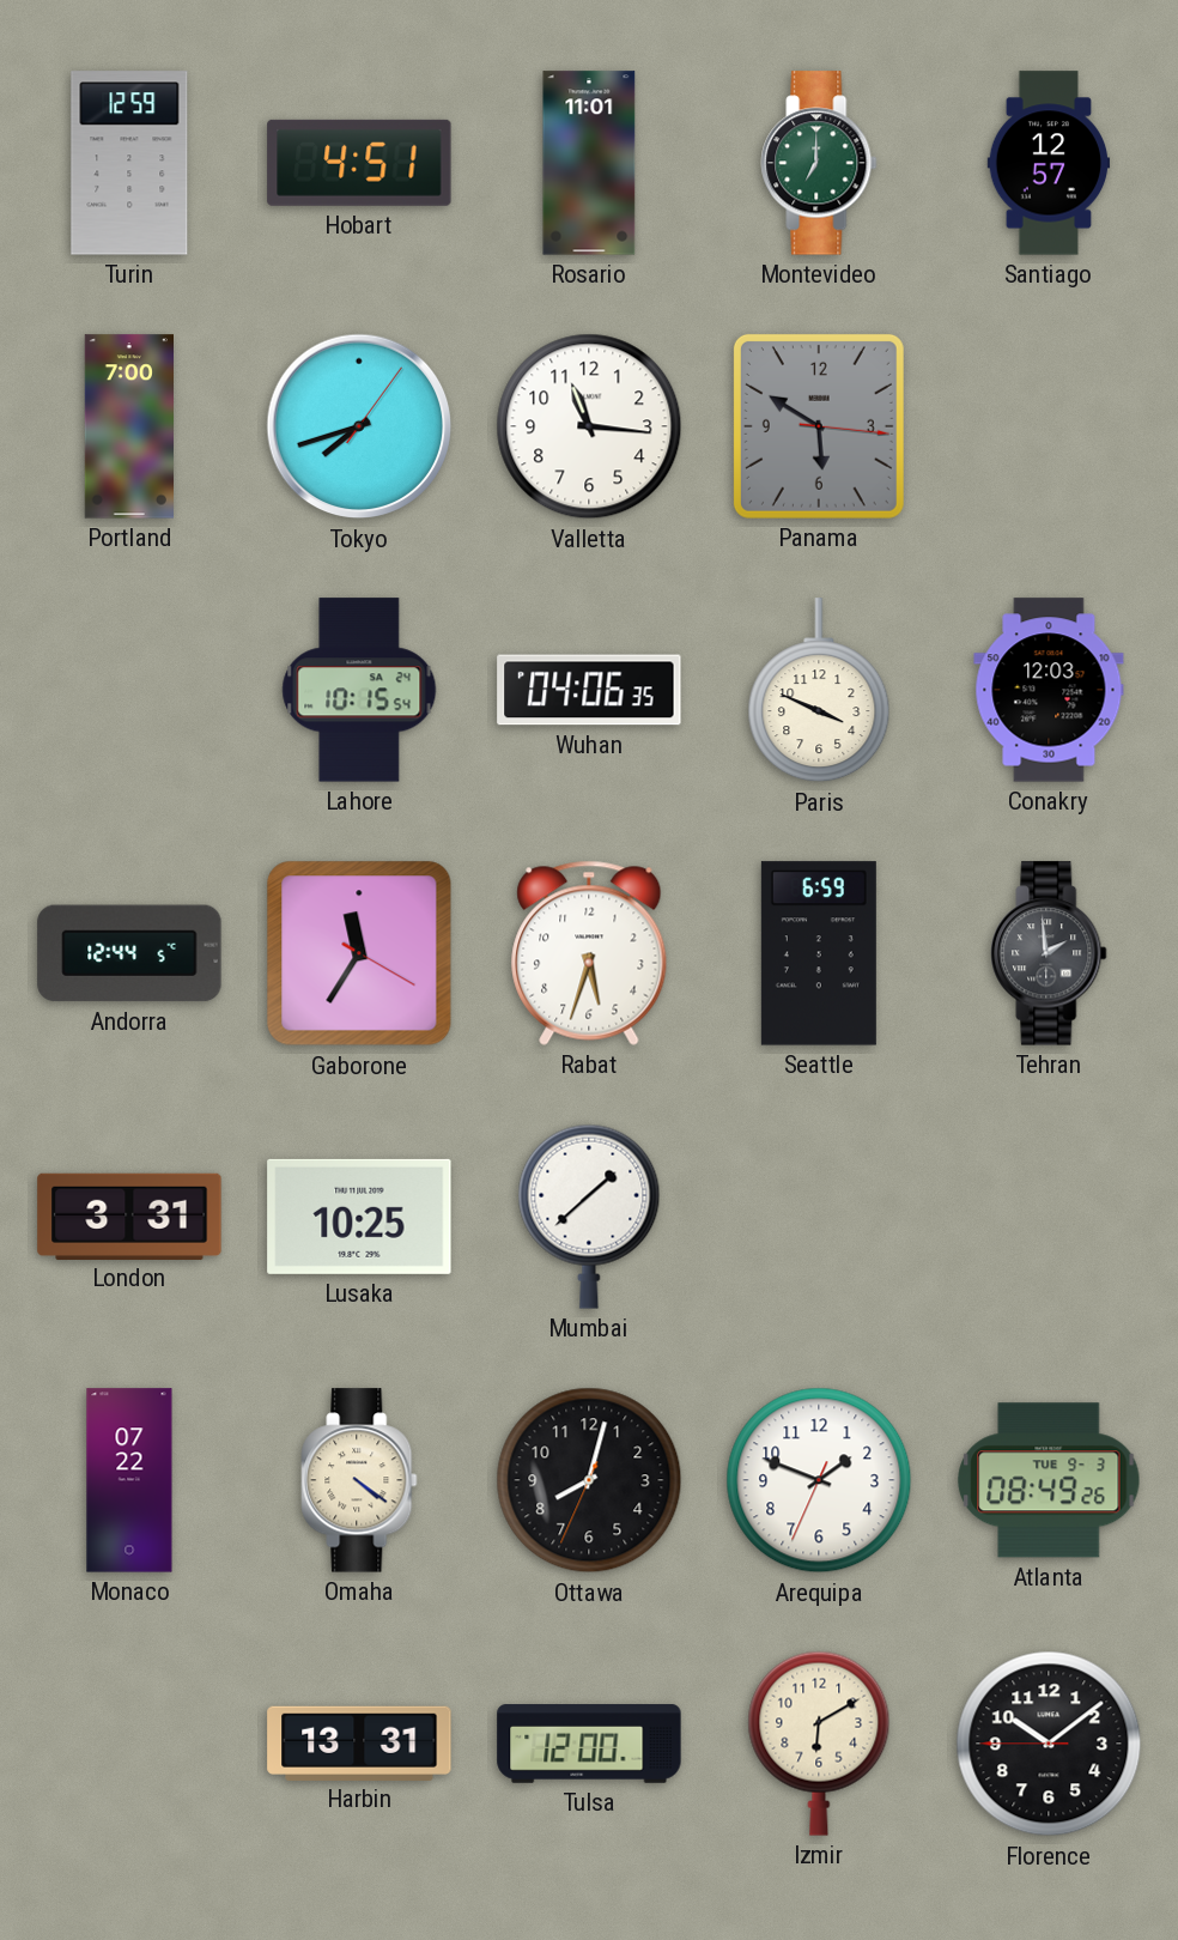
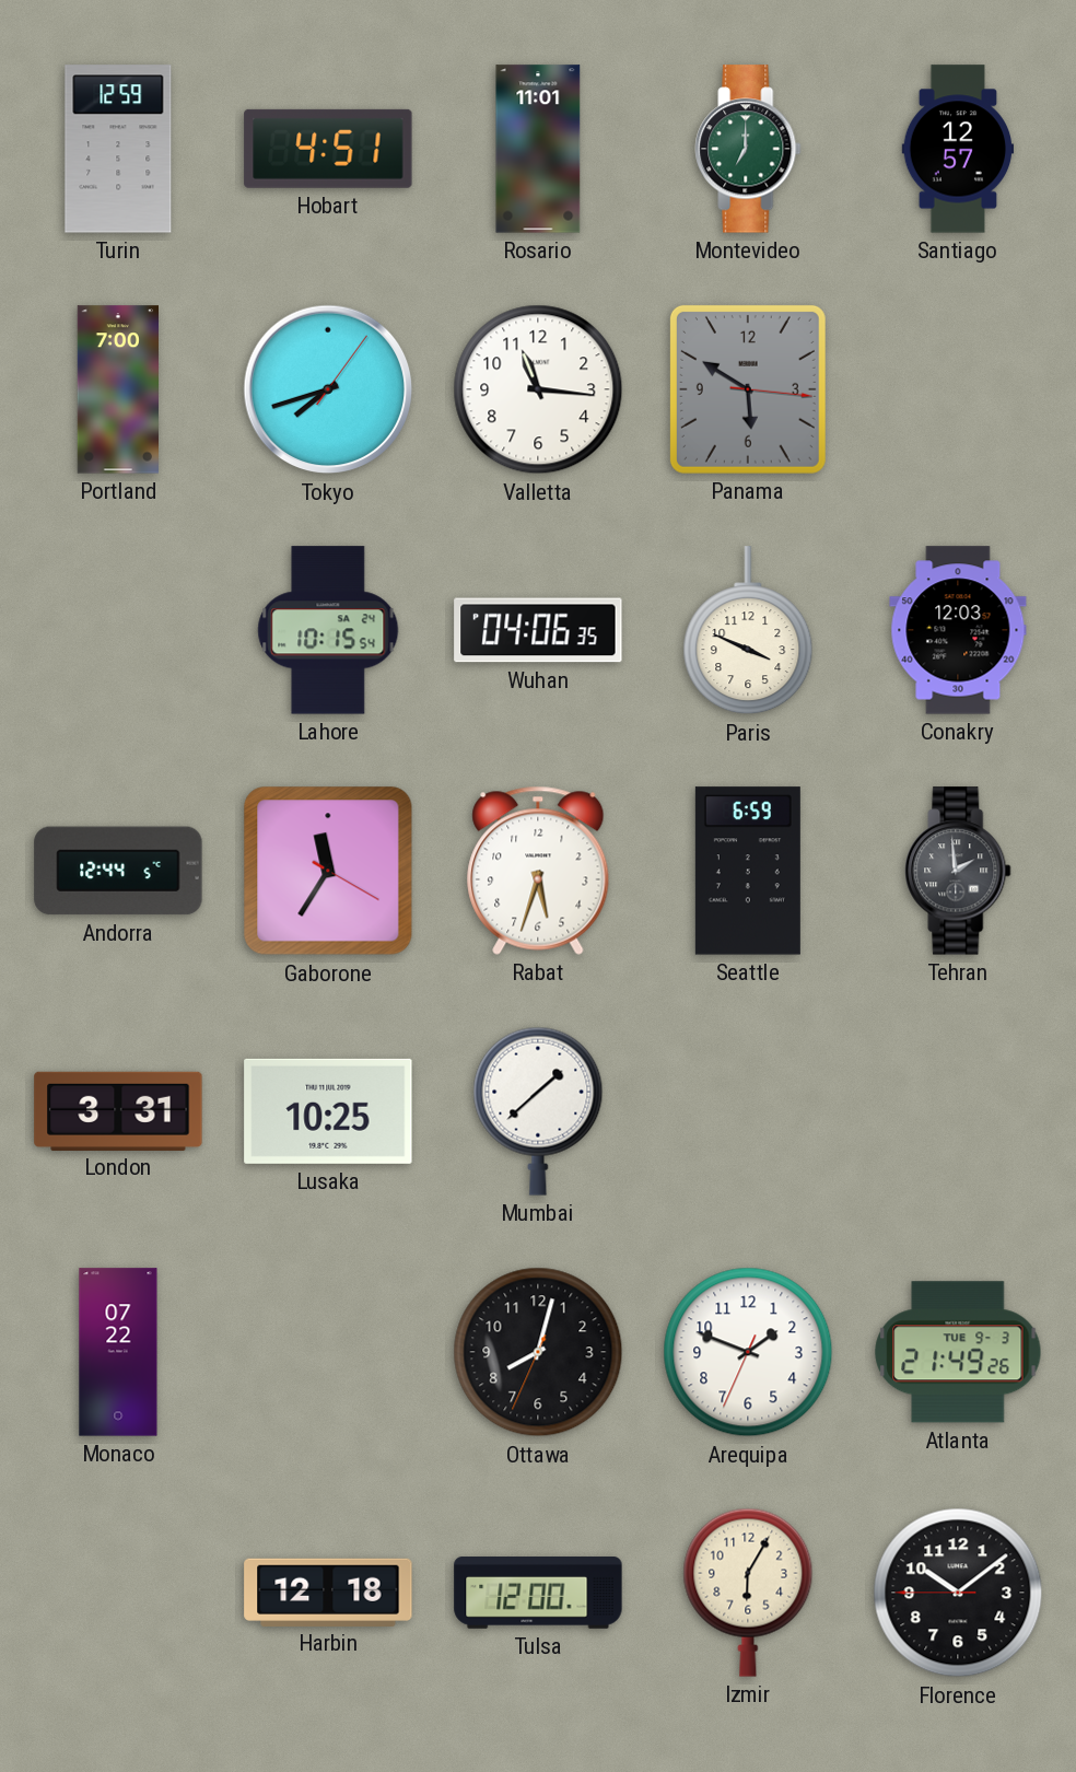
Omaha: 4:21 -> none
Atlanta: 08:49 -> 21:49
Harbin: 13:31 -> 12:18
Izmir: 6:10 -> 6:05
